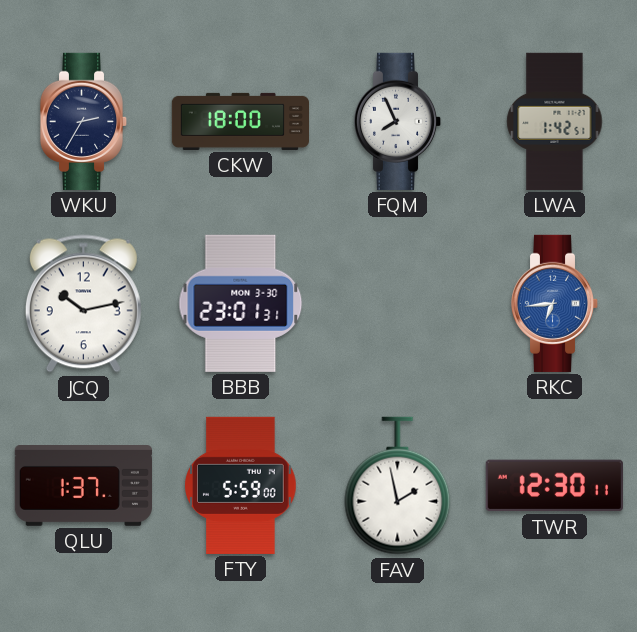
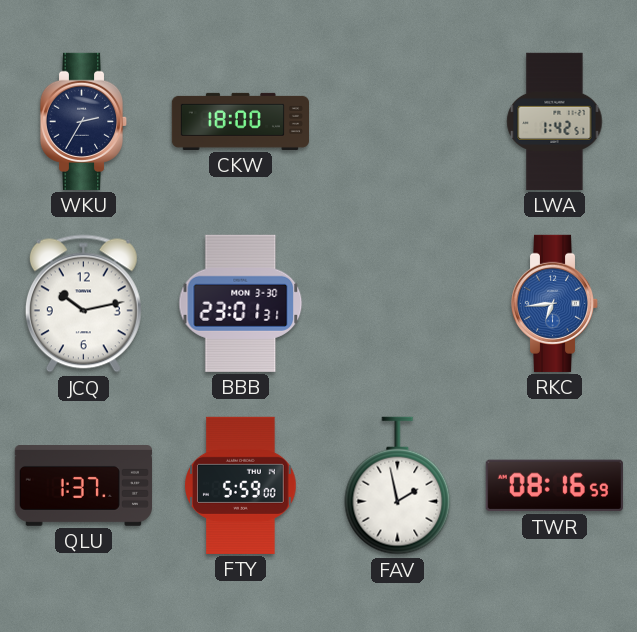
FQM: 7:56 -> none
TWR: 12:30 -> 08:16
